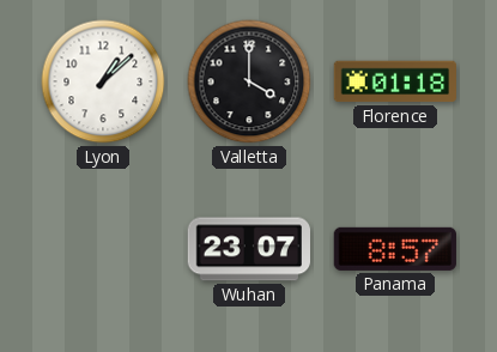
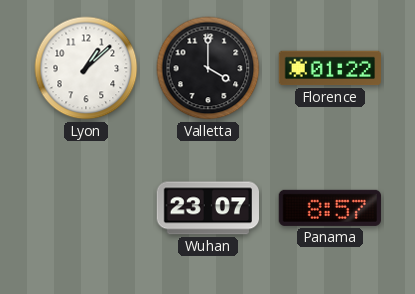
Florence: 01:18 -> 01:22
